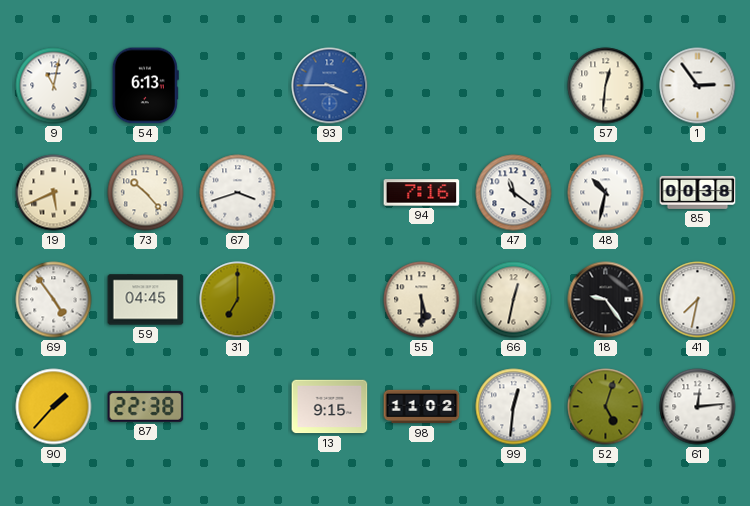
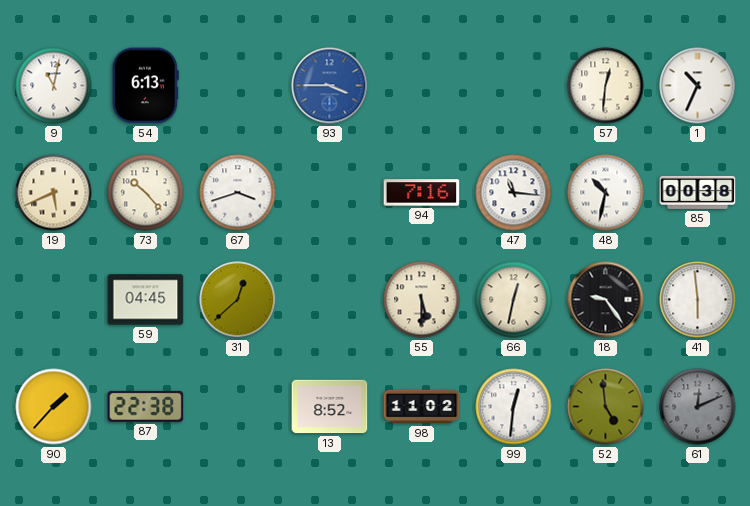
1: 2:54 -> 10:34
47: 11:21 -> 11:16
69: 4:54 -> none
31: 7:00 -> 12:38
41: 7:32 -> 5:59
13: 9:15 -> 8:52
52: 5:03 -> 4:59
61: 12:14 -> 12:11
61 dial: white -> grey
